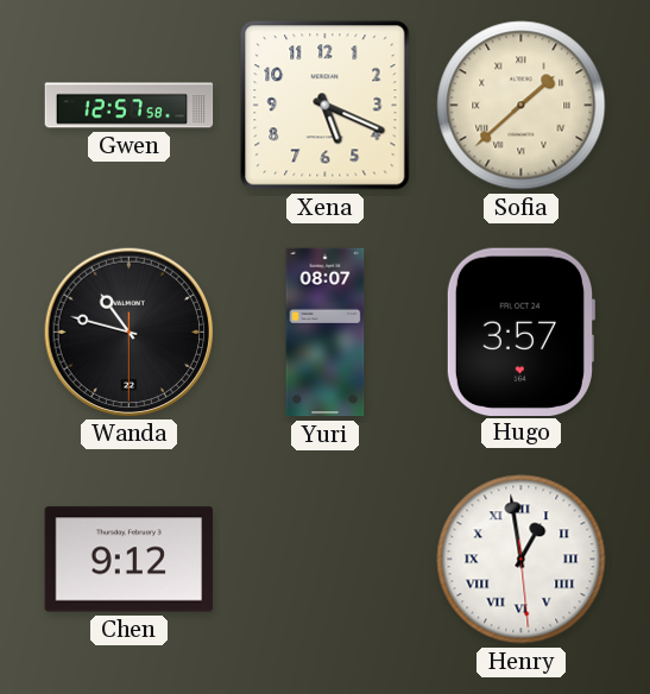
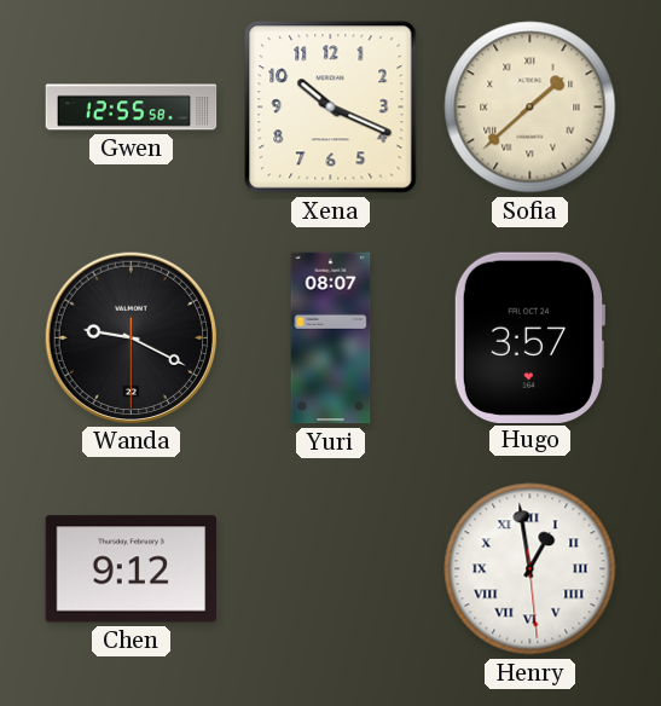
Gwen: 12:57 -> 12:55
Xena: 5:19 -> 10:19
Wanda: 10:47 -> 9:19
